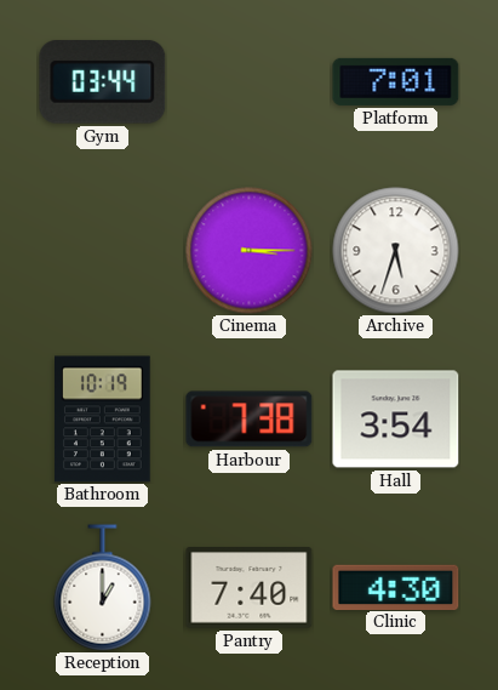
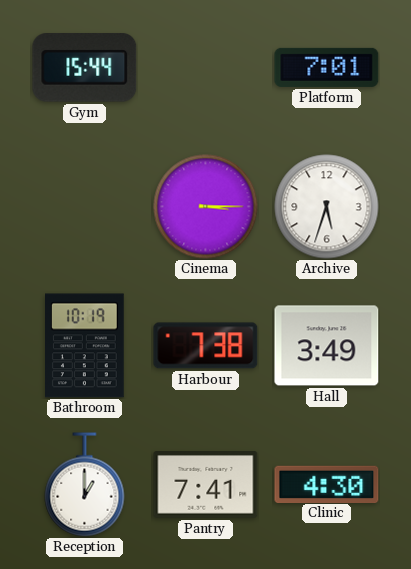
Gym: 03:44 -> 15:44
Hall: 3:54 -> 3:49
Pantry: 7:40 -> 7:41
